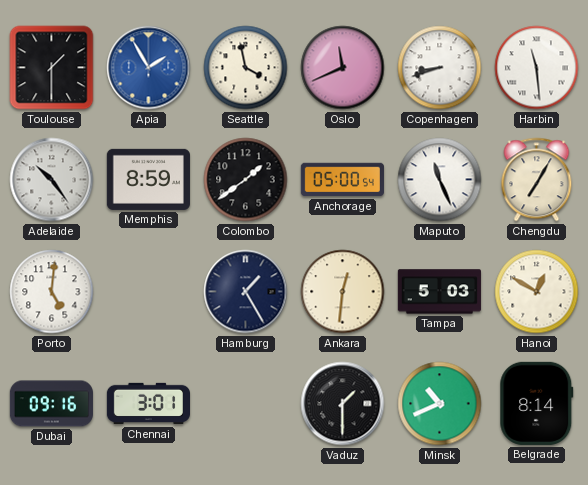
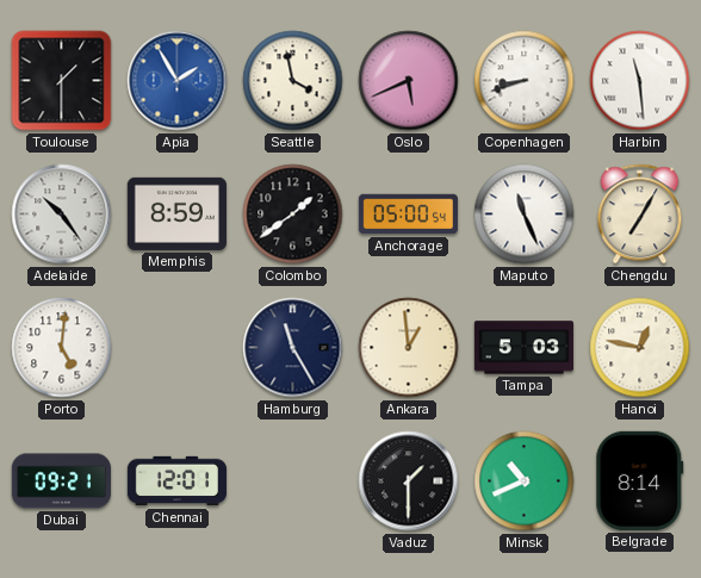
Oslo: 11:41 -> 5:41
Hamburg: 1:25 -> 11:25
Ankara: 12:31 -> 12:59
Hanoi: 12:50 -> 12:47
Dubai: 09:16 -> 09:21
Chennai: 3:01 -> 12:01
